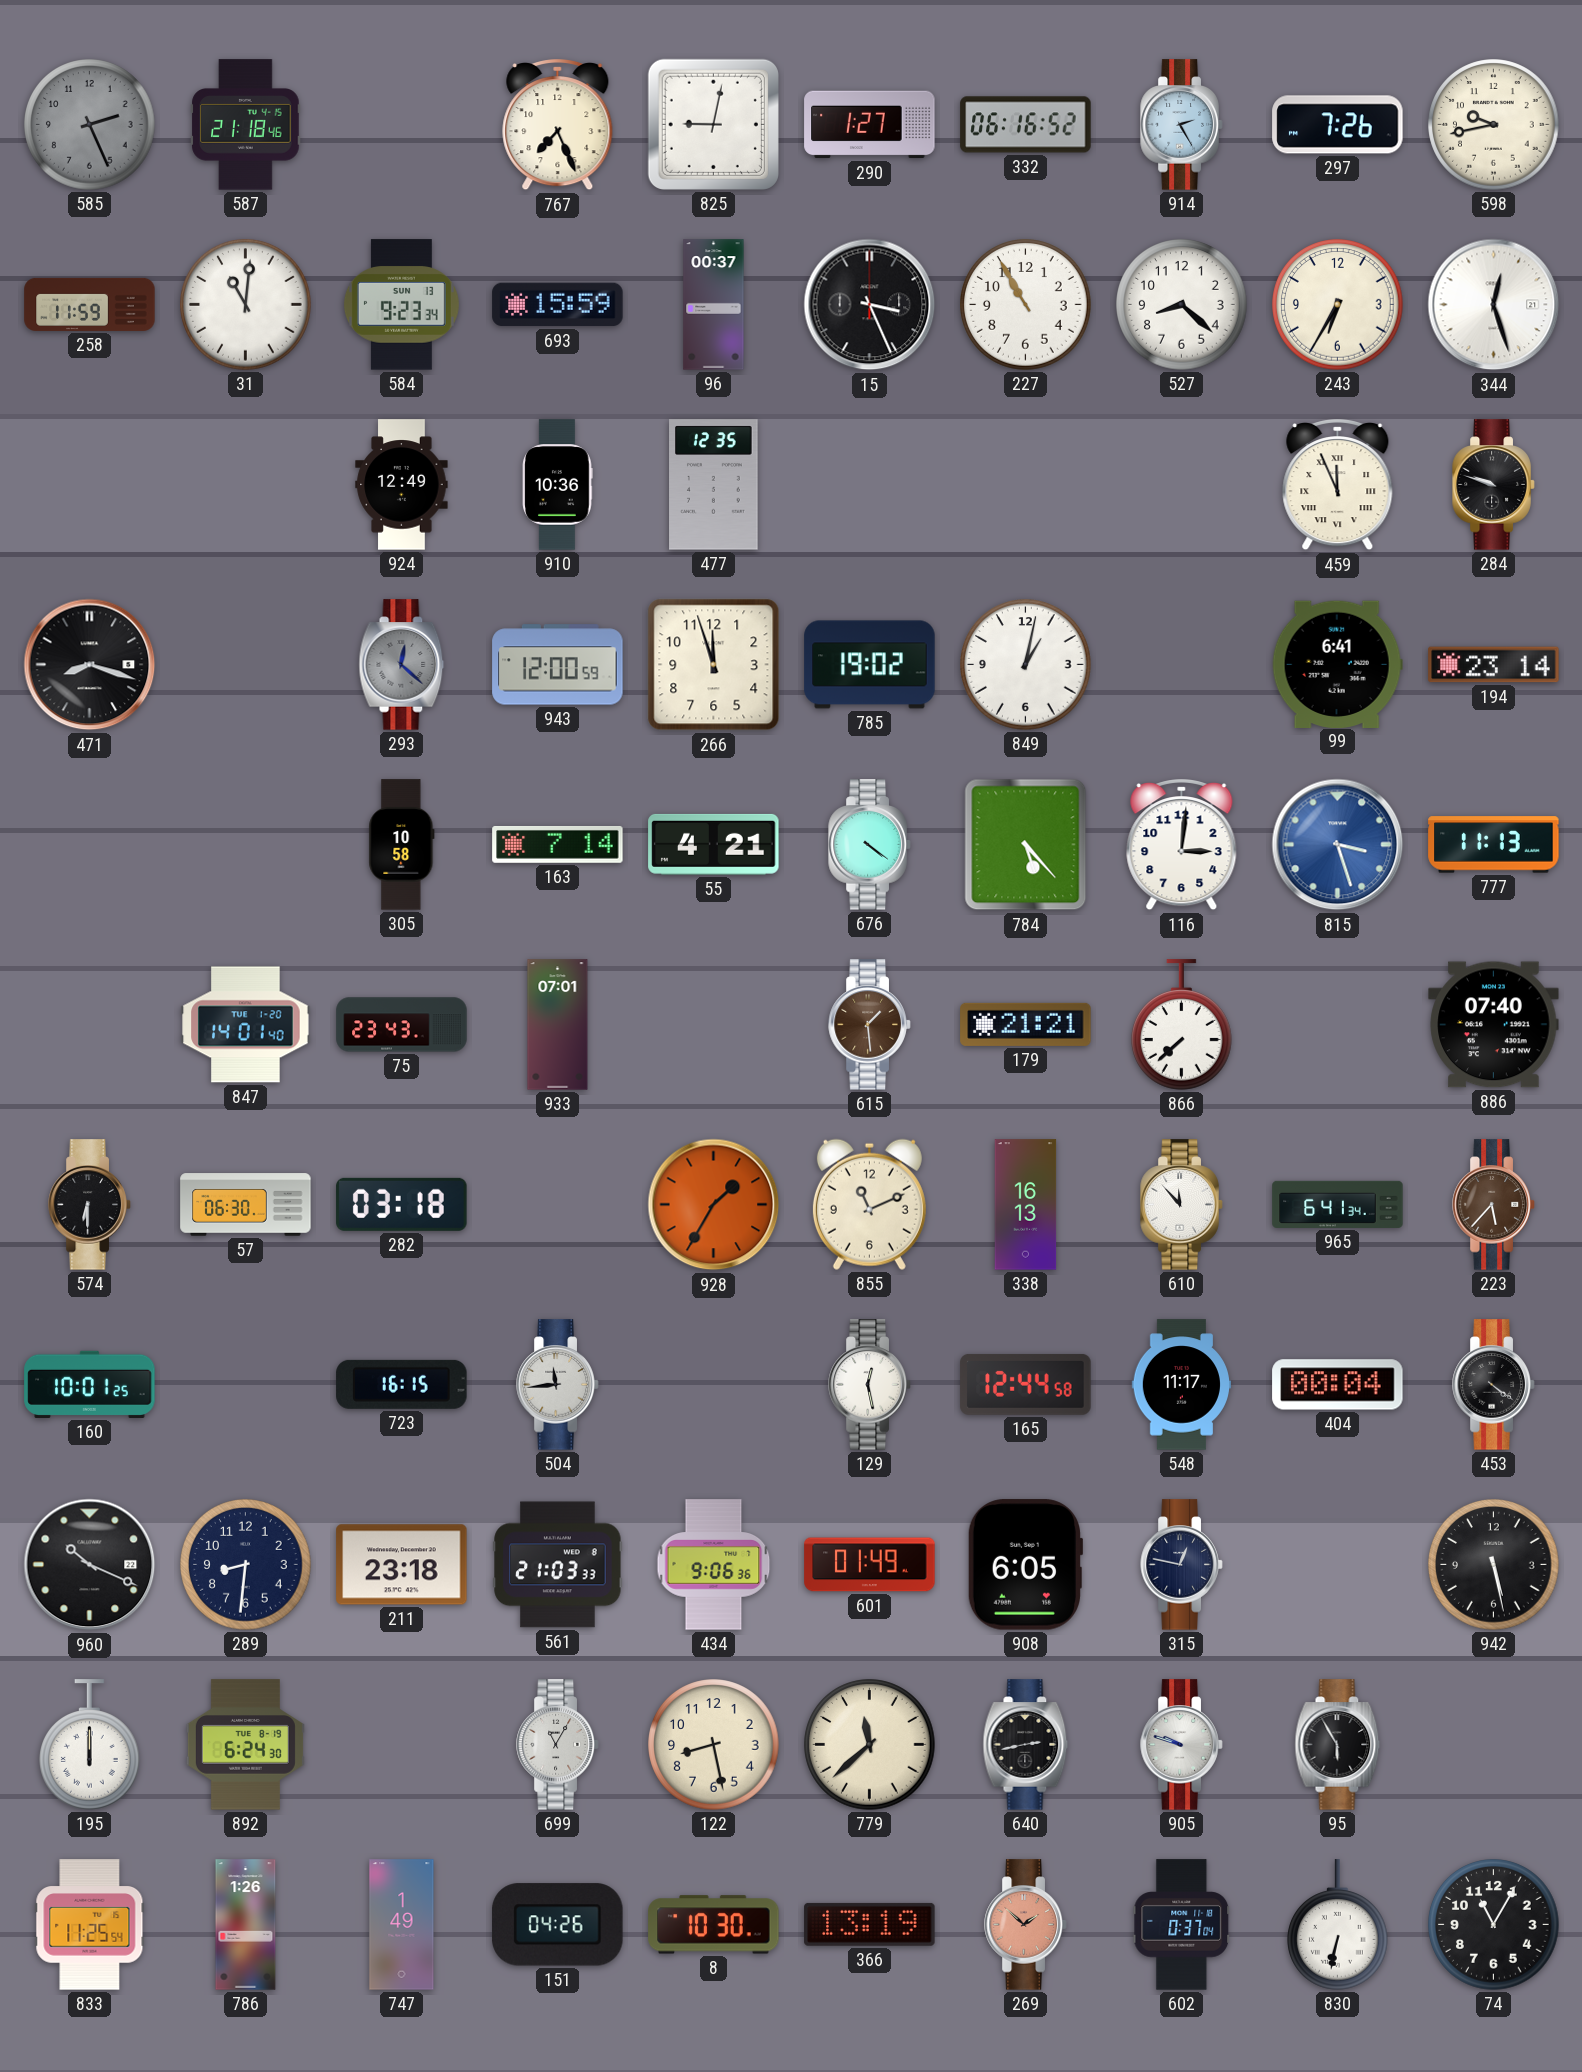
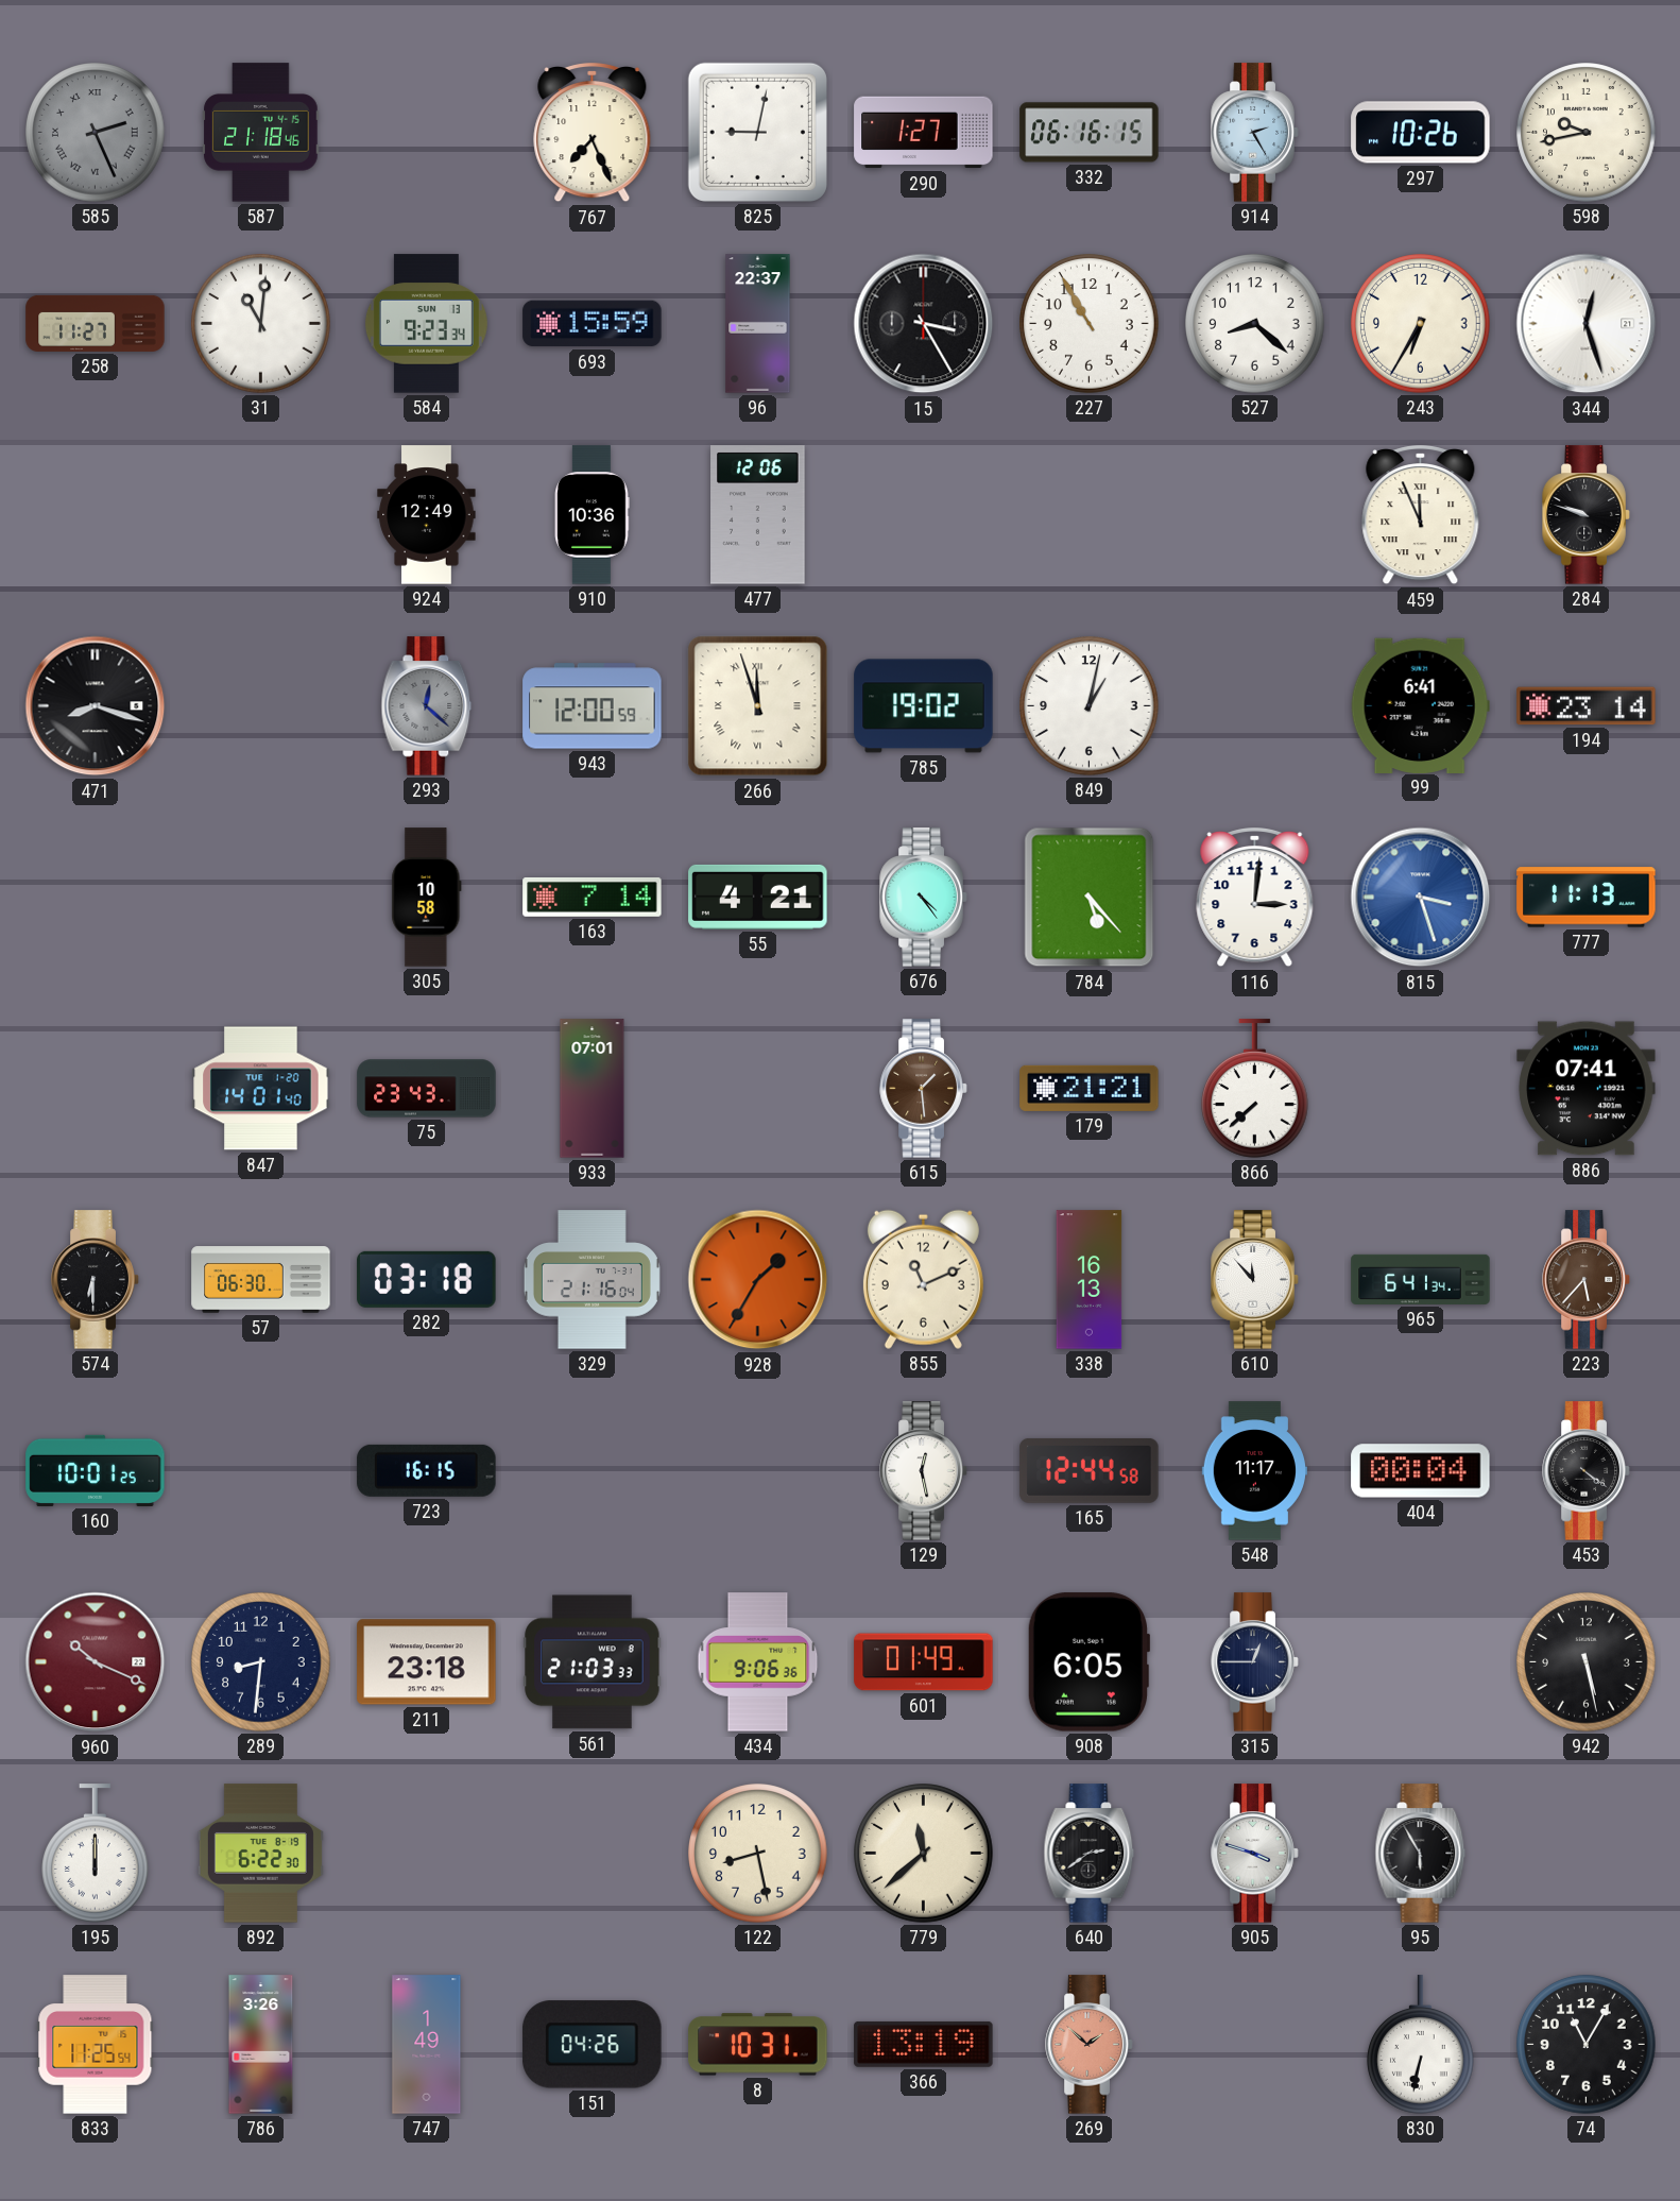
585 numerals: Arabic -> Roman
332: 06:16:52 -> 06:16:15
297: 7:26 -> 10:26
258: 11:59 -> 11:27
96: 00:37 -> 22:37
15: 3:26 -> 3:25
477: 12:35 -> 12:06
266 numerals: Arabic -> Roman
676: 4:21 -> 4:24
886: 07:40 -> 07:41
329: none -> 21:16
504: 11:44 -> none
960 dial: black -> burgundy
315: 12:47 -> 12:45
892: 6:24 -> 6:22
699: 11:05 -> none
640: 2:43 -> 2:39
905: 9:48 -> 3:48
786: 1:26 -> 3:26
8: 10:30 -> 10:31
602: 0:37 -> none
